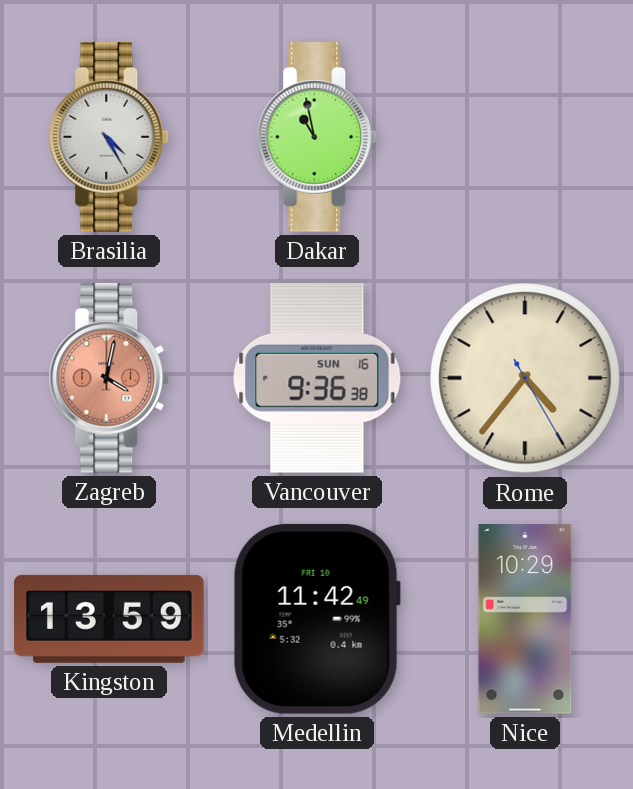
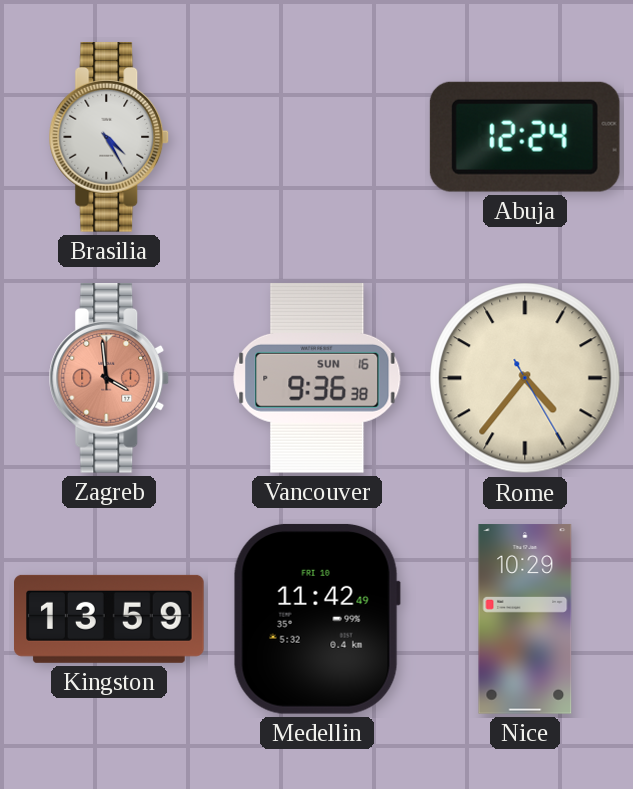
Dakar: 10:58 -> none
Abuja: none -> 12:24
Zagreb: 4:02 -> 3:59
